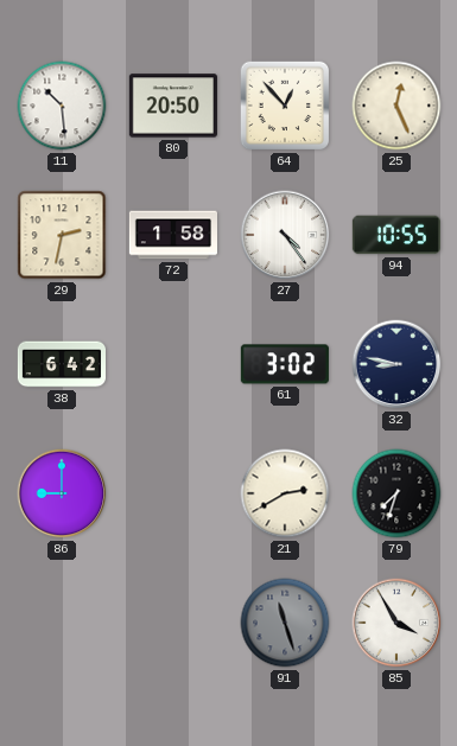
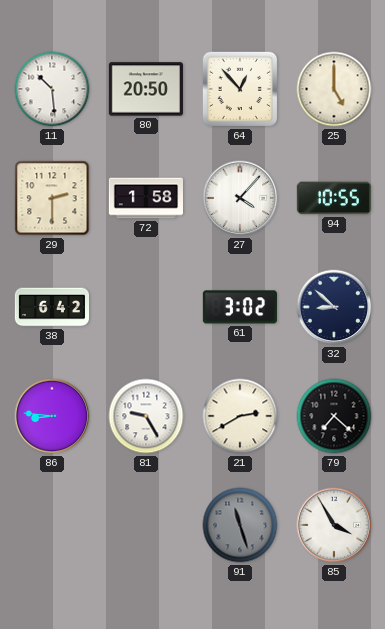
25: 12:26 -> 5:00
29: 2:32 -> 2:30
27: 4:24 -> 4:07
32: 8:47 -> 8:52
86: 9:00 -> 8:46
81: none -> 9:25
79: 7:33 -> 7:22
